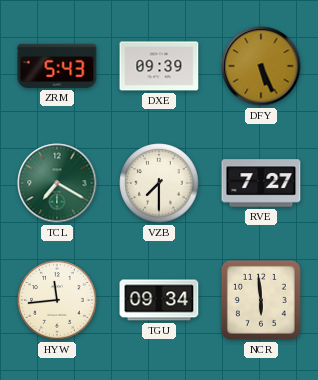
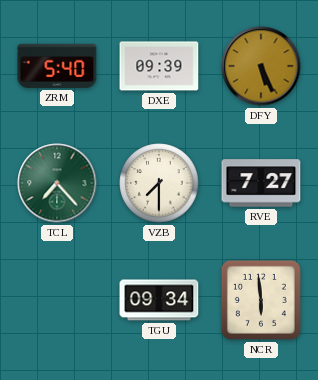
ZRM: 5:43 -> 5:40
TCL: 7:20 -> 7:23
HYW: 11:44 -> none
